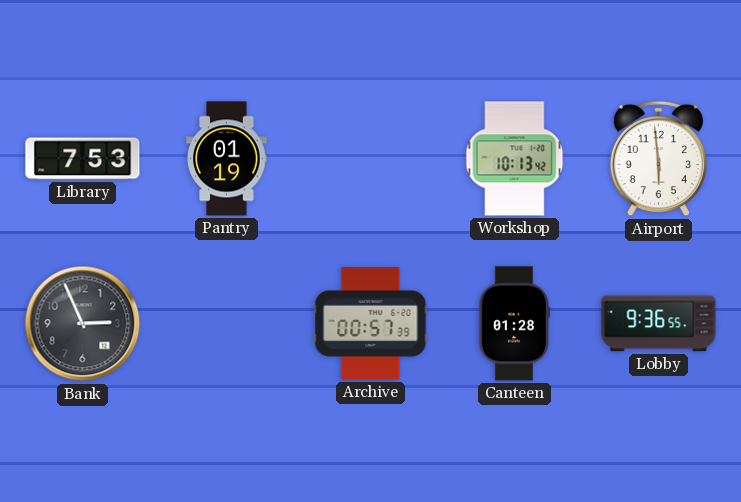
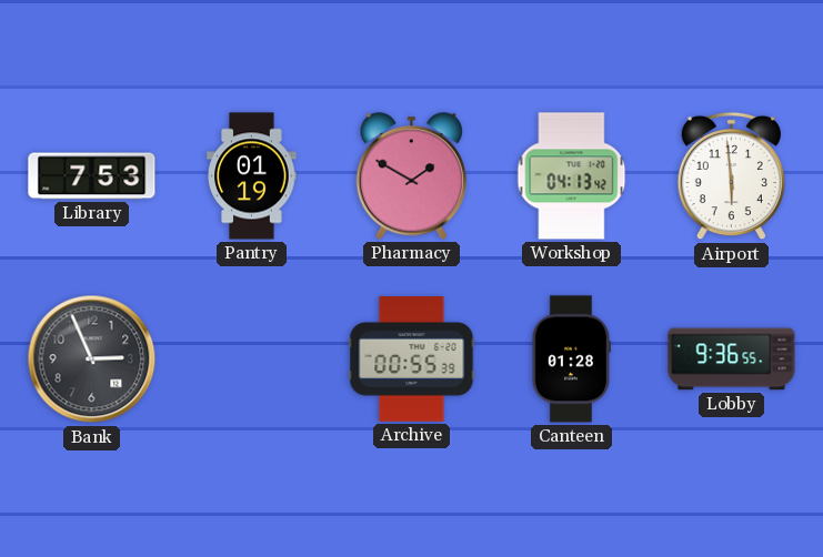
Pharmacy: none -> 1:50
Workshop: 10:13 -> 04:13
Archive: 00:57 -> 00:55
